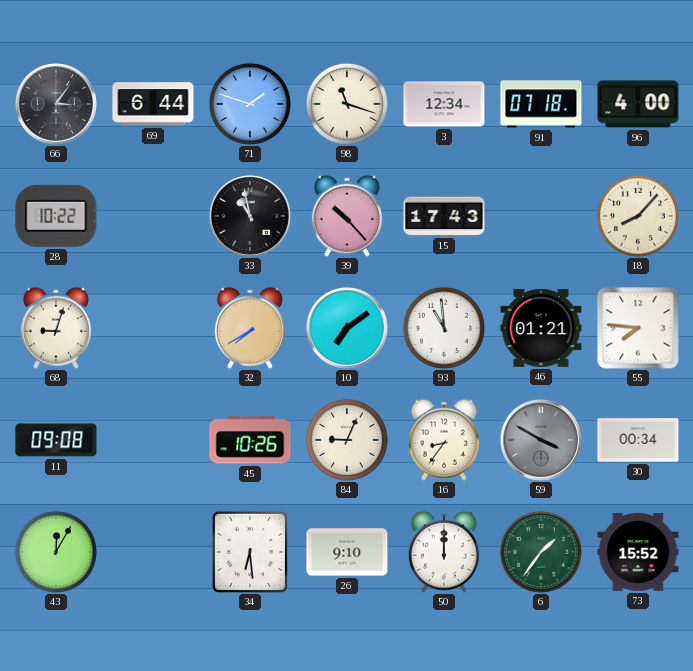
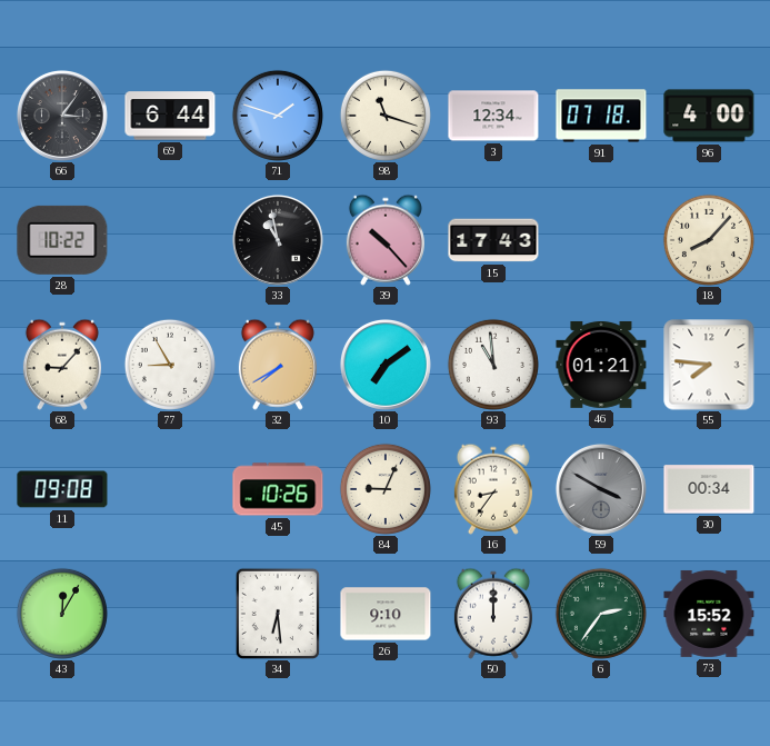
68: 9:03 -> 9:07
77: none -> 8:55
6: 1:36 -> 2:36
